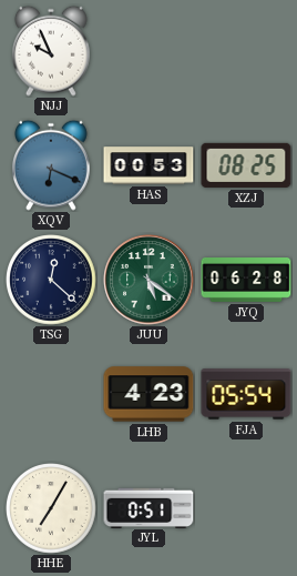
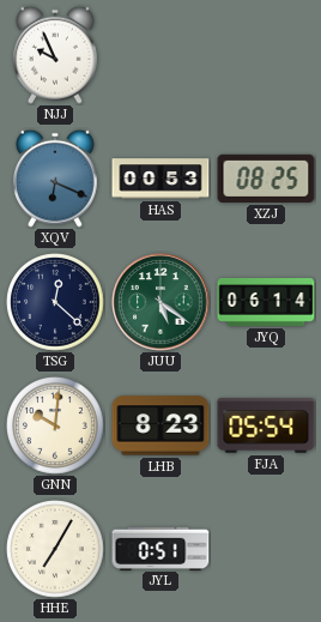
JYQ: 06:28 -> 06:14
GNN: none -> 10:01
LHB: 4:23 -> 8:23
